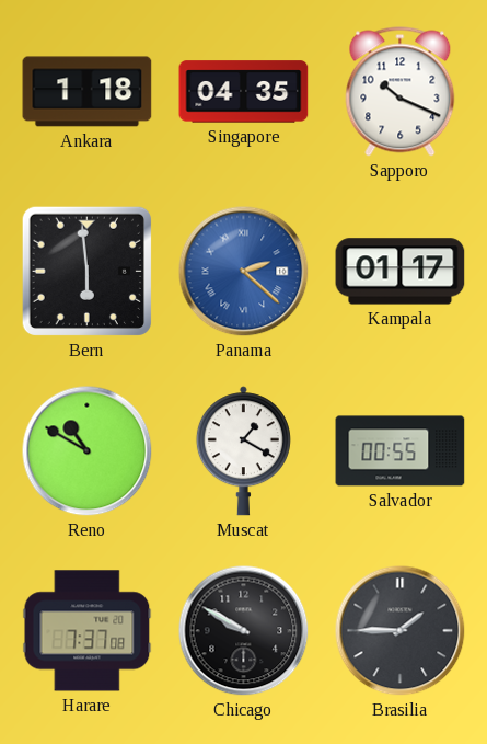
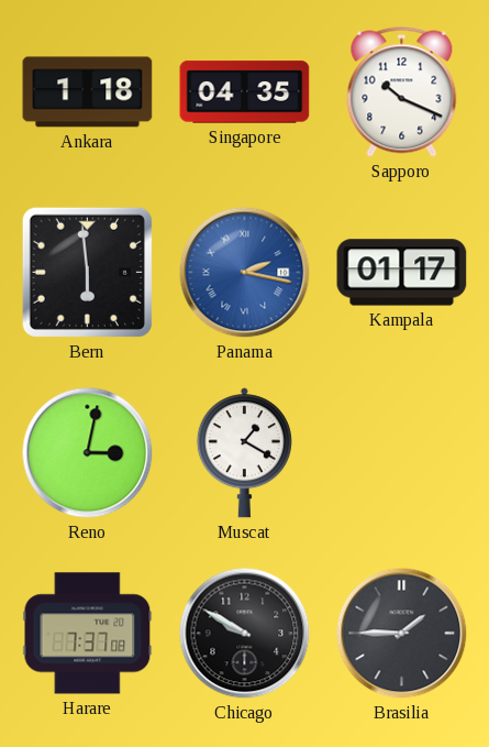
Panama: 2:22 -> 2:17
Reno: 10:50 -> 3:02
Salvador: 00:55 -> none
